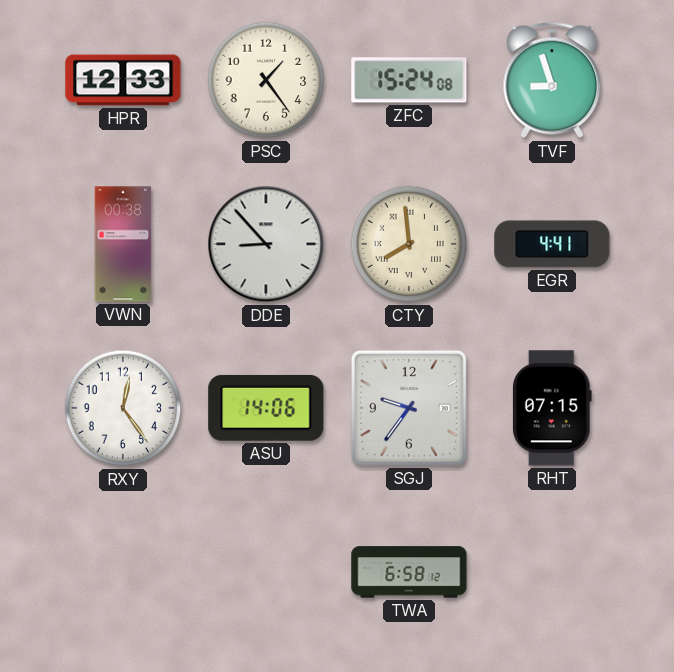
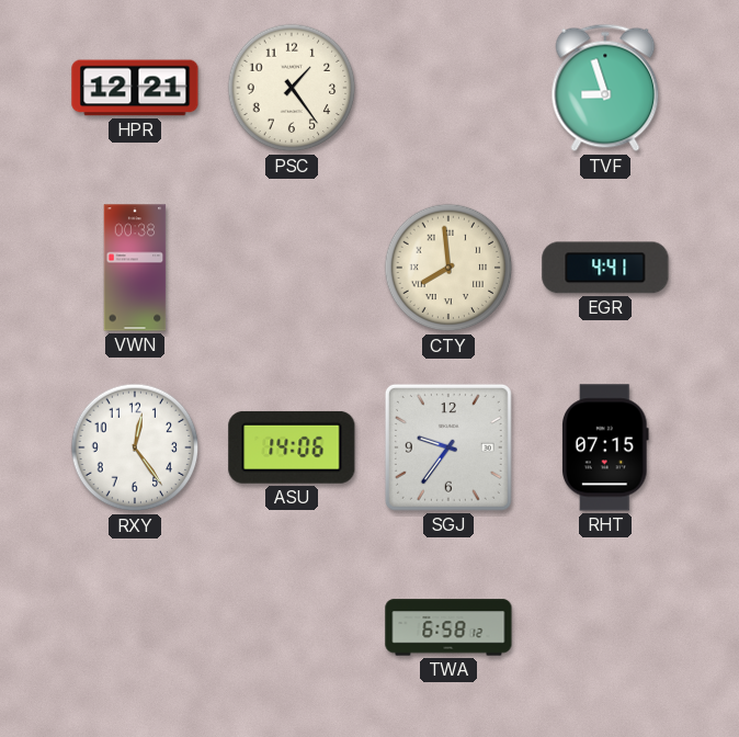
HPR: 12:33 -> 12:21
ZFC: 15:24 -> none
DDE: 8:53 -> none
